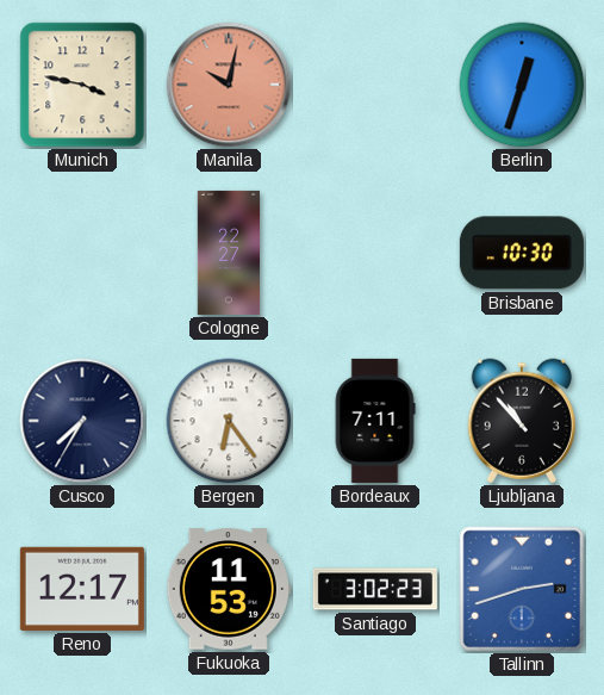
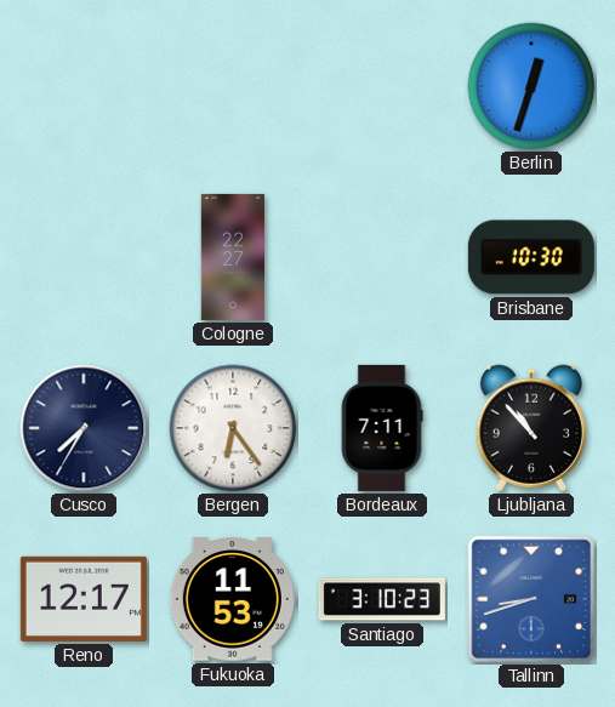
Munich: 3:47 -> none
Manila: 10:02 -> none
Santiago: 3:02 -> 3:10
Tallinn: 2:42 -> 8:42
